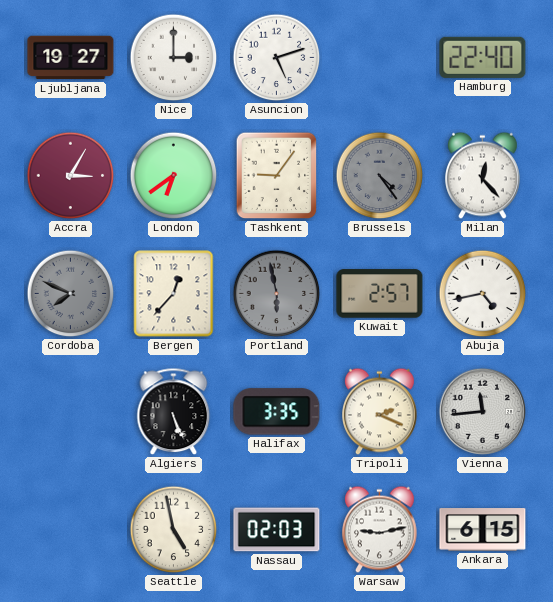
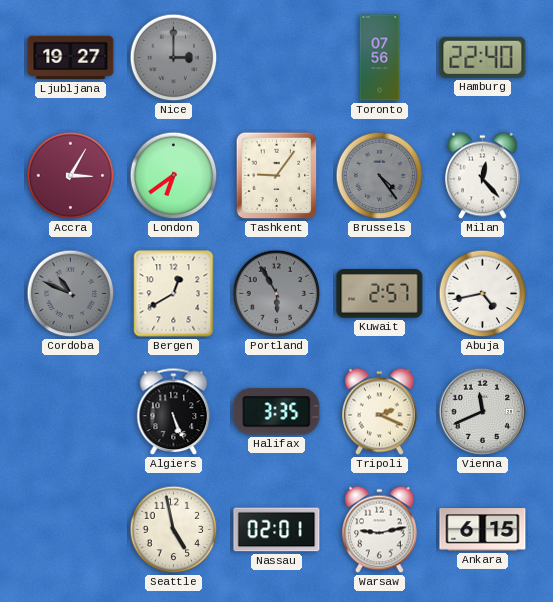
Nice dial: white -> grey
Asuncion: 5:12 -> none
Toronto: none -> 07:56
Cordoba: 7:49 -> 10:49
Bergen: 12:37 -> 12:40
Portland: 5:58 -> 5:55
Vienna: 11:44 -> 11:41
Nassau: 02:03 -> 02:01
